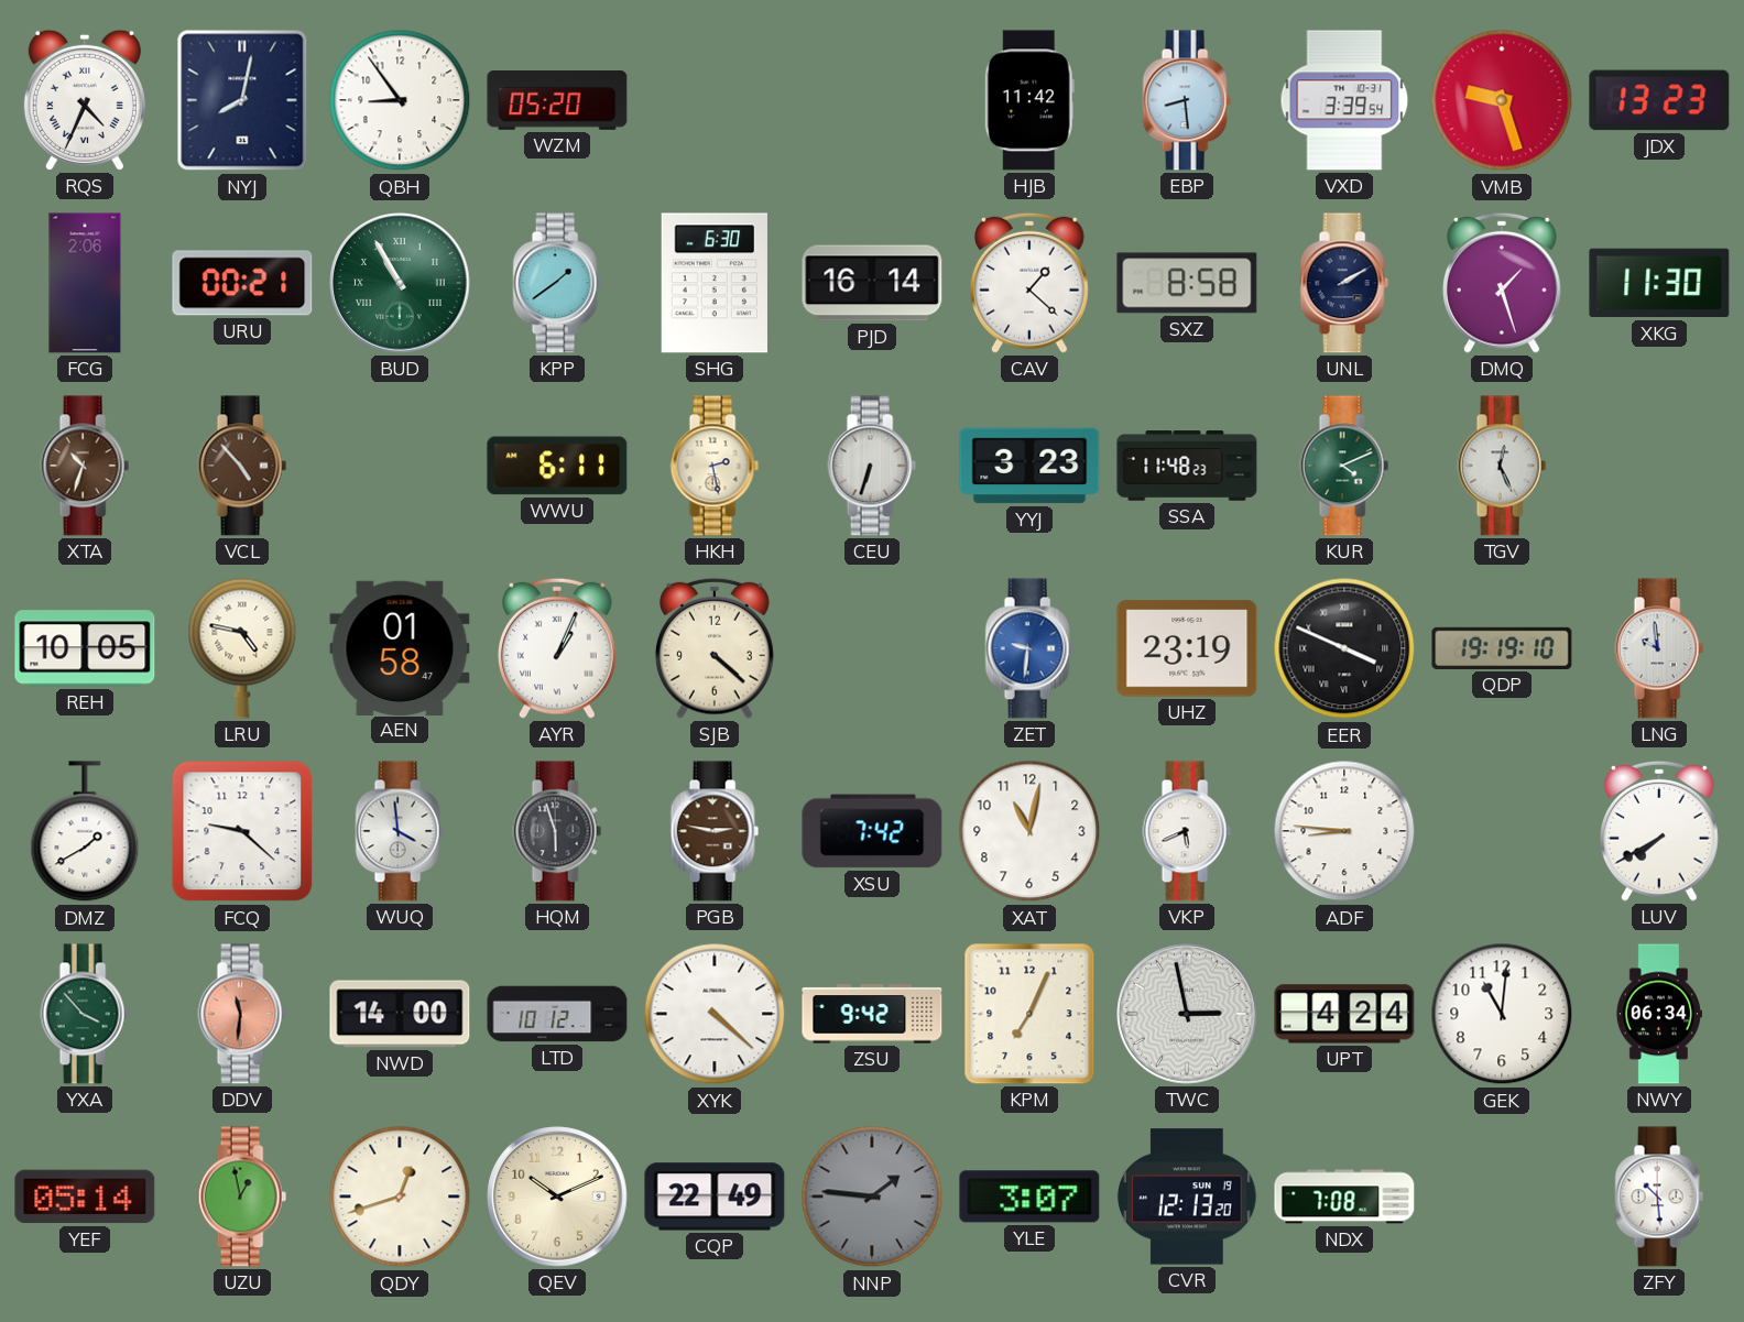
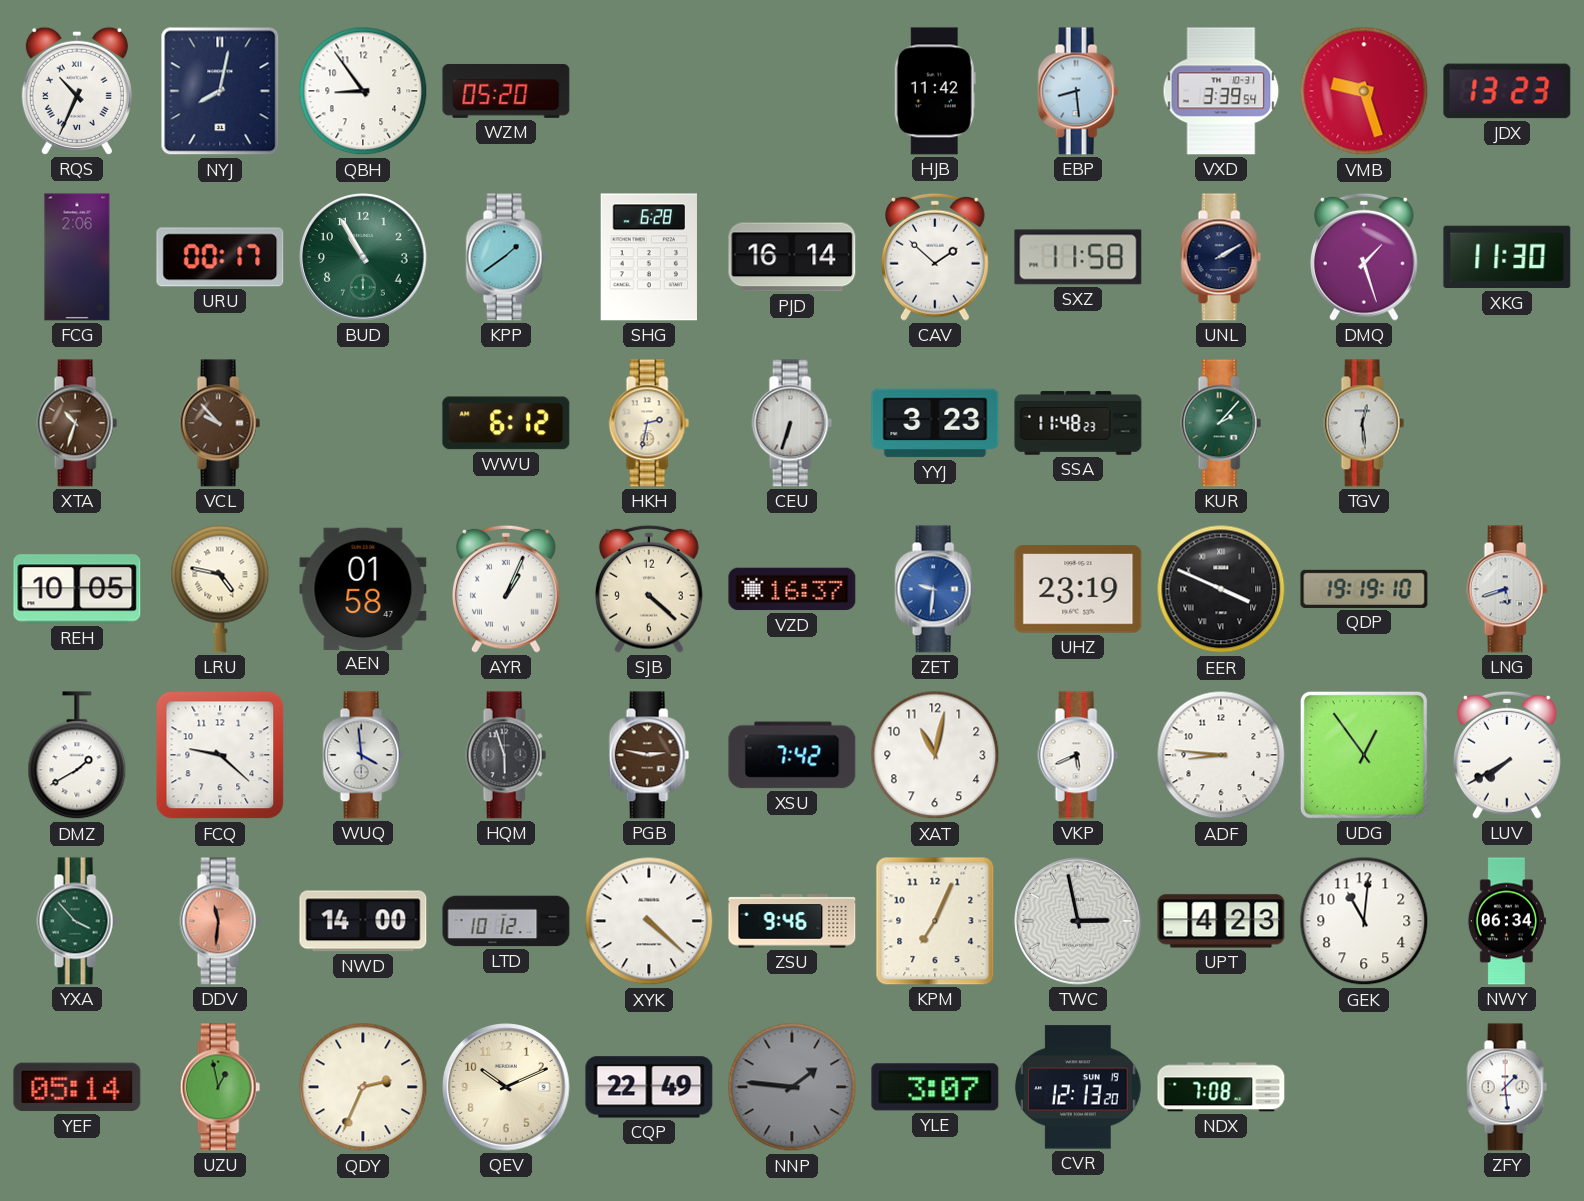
RQS: 4:34 -> 10:34
URU: 00:21 -> 00:17
BUD numerals: Roman -> Arabic
SHG: 6:30 -> 6:28
CAV: 1:22 -> 1:52
SXZ: 8:58 -> 11:58
VCL: 4:53 -> 9:53
WWU: 6:11 -> 6:12
HKH: 2:28 -> 2:32
KUR: 4:11 -> 2:07
TGV: 12:26 -> 12:29
VZD: none -> 16:37
LNG: 9:59 -> 5:42
UDG: none -> 12:54
ZSU: 9:42 -> 9:46
UPT: 4:24 -> 4:23
QDY: 12:42 -> 2:34
ZFY: 10:29 -> 1:29
